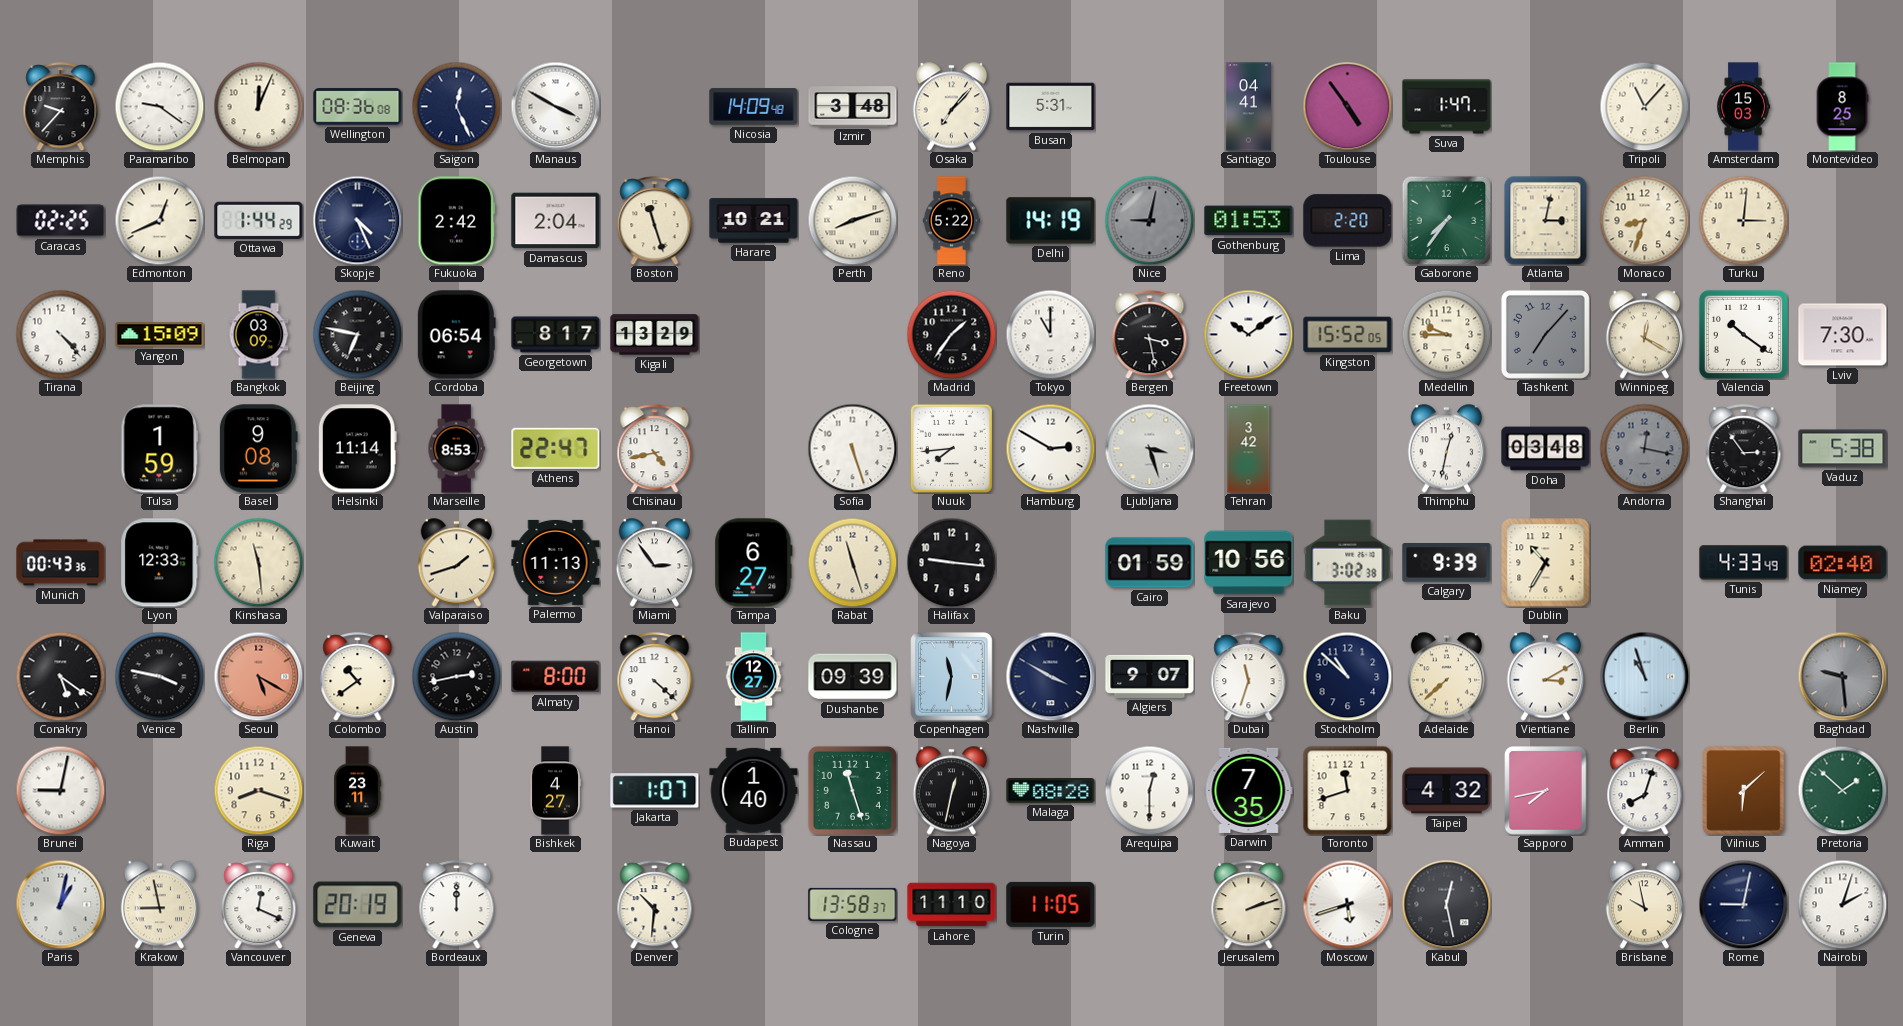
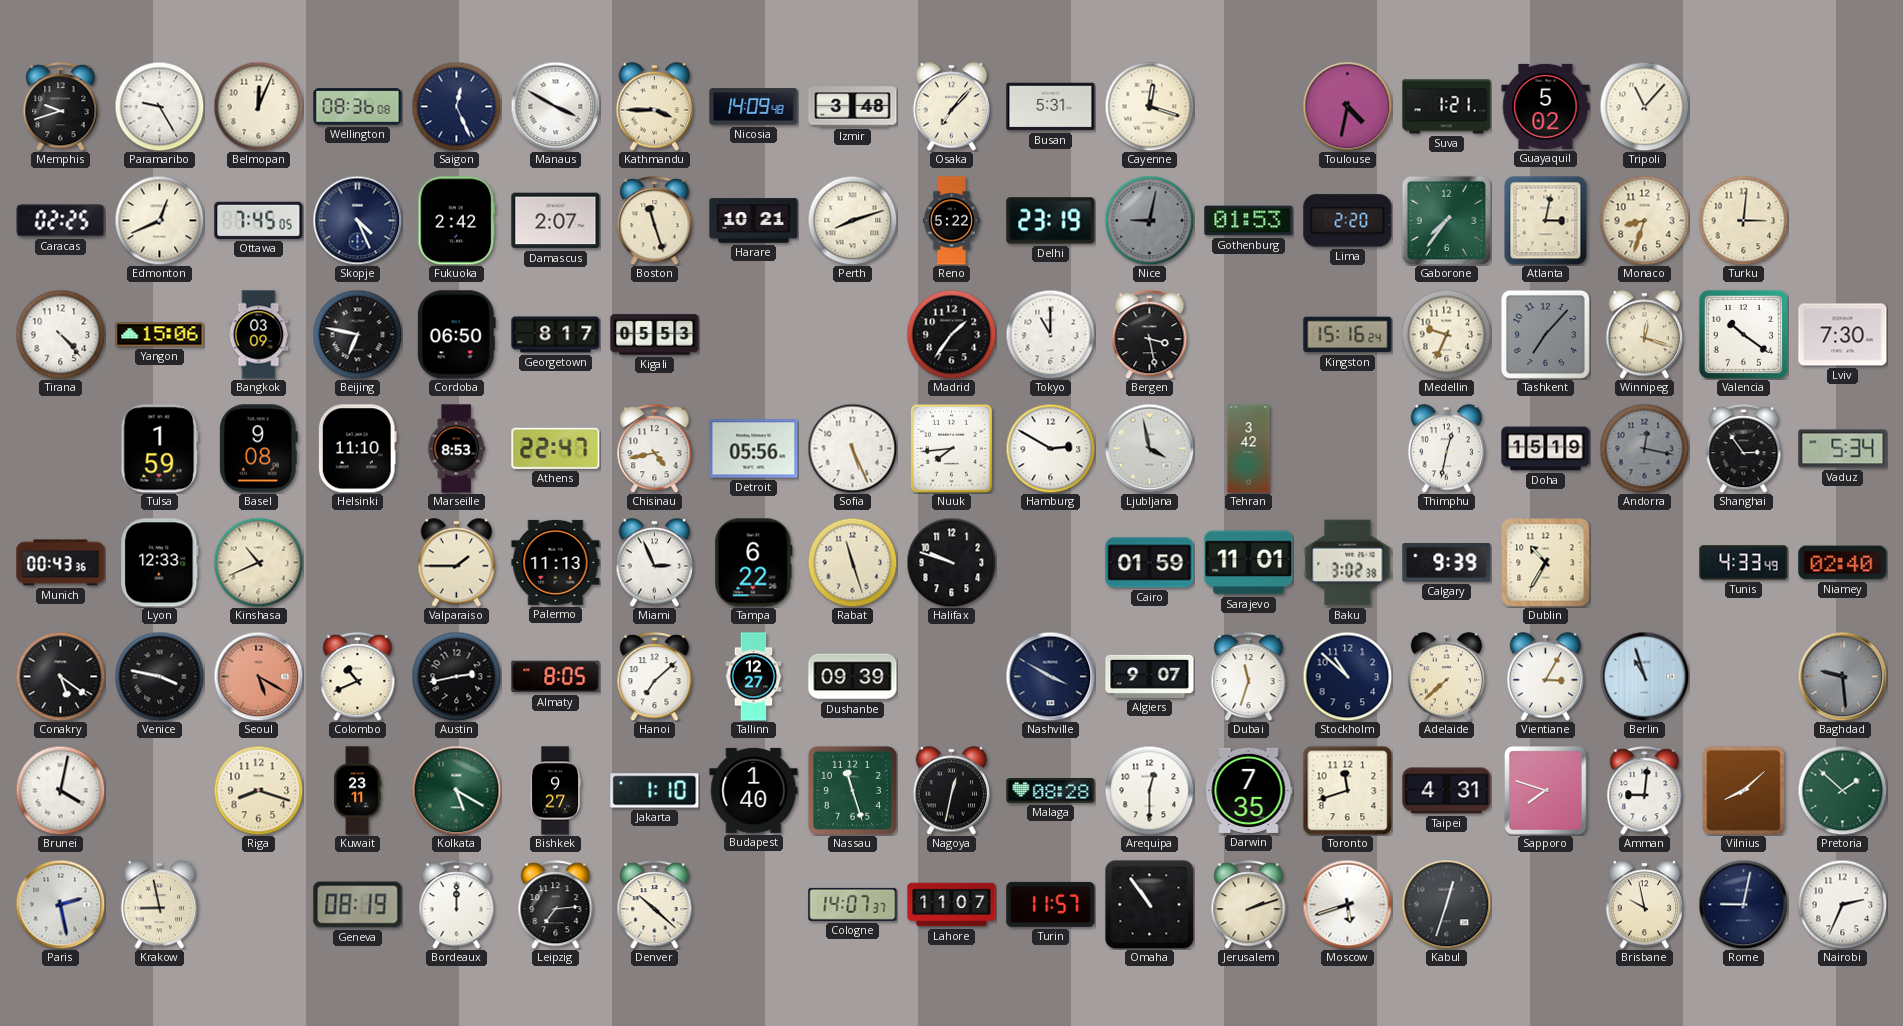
Memphis: 9:37 -> 9:42
Paramaribo: 9:21 -> 9:25
Kathmandu: none -> 3:45
Cayenne: none -> 12:18
Santiago: 04:41 -> none
Toulouse: 4:54 -> 4:32
Suva: 1:47 -> 1:21
Guayaquil: none -> 5:02
Amsterdam: 15:03 -> none
Montevideo: 8:25 -> none
Ottawa: 1:44 -> 7:45
Damascus: 2:04 -> 2:07
Delhi: 14:19 -> 23:19
Yangon: 15:09 -> 15:06
Cordoba: 06:54 -> 06:50
Kigali: 13:29 -> 05:53
Freetown: 10:09 -> none
Kingston: 15:52 -> 15:16
Medellin: 9:45 -> 9:34
Winnipeg: 12:20 -> 12:18
Helsinki: 11:14 -> 11:10
Detroit: none -> 05:56
Sofia: 5:27 -> 5:26
Ljubljana: 3:27 -> 3:58
Doha: 03:48 -> 15:19
Vaduz: 5:38 -> 5:34
Kinshasa: 11:29 -> 10:41
Valparaiso: 1:42 -> 1:45
Miami: 2:54 -> 2:56
Tampa: 6:27 -> 6:22
Halifax: 9:16 -> 9:48
Sarajevo: 10:56 -> 11:01
Colombo: 10:39 -> 10:41
Almaty: 8:00 -> 8:05
Hanoi: 4:22 -> 7:08
Copenhagen: 11:32 -> none
Vientiane: 3:10 -> 3:05
Brunei: 9:02 -> 4:02
Kolkata: none -> 5:20
Bishkek: 4:27 -> 9:27
Jakarta: 1:07 -> 1:10
Taipei: 4:32 -> 4:31
Sapporo: 7:43 -> 7:48
Amman: 8:03 -> 9:01
Vilnius: 6:08 -> 8:08
Paris: 1:02 -> 2:28
Vancouver: 12:19 -> none
Geneva: 20:19 -> 08:19
Leipzig: none -> 7:14
Denver: 10:31 -> 10:22
Cologne: 13:58 -> 14:07
Lahore: 11:10 -> 11:07
Turin: 11:05 -> 11:57
Omaha: none -> 10:54
Kabul: 12:28 -> 12:33
Nairobi: 2:03 -> 2:34
